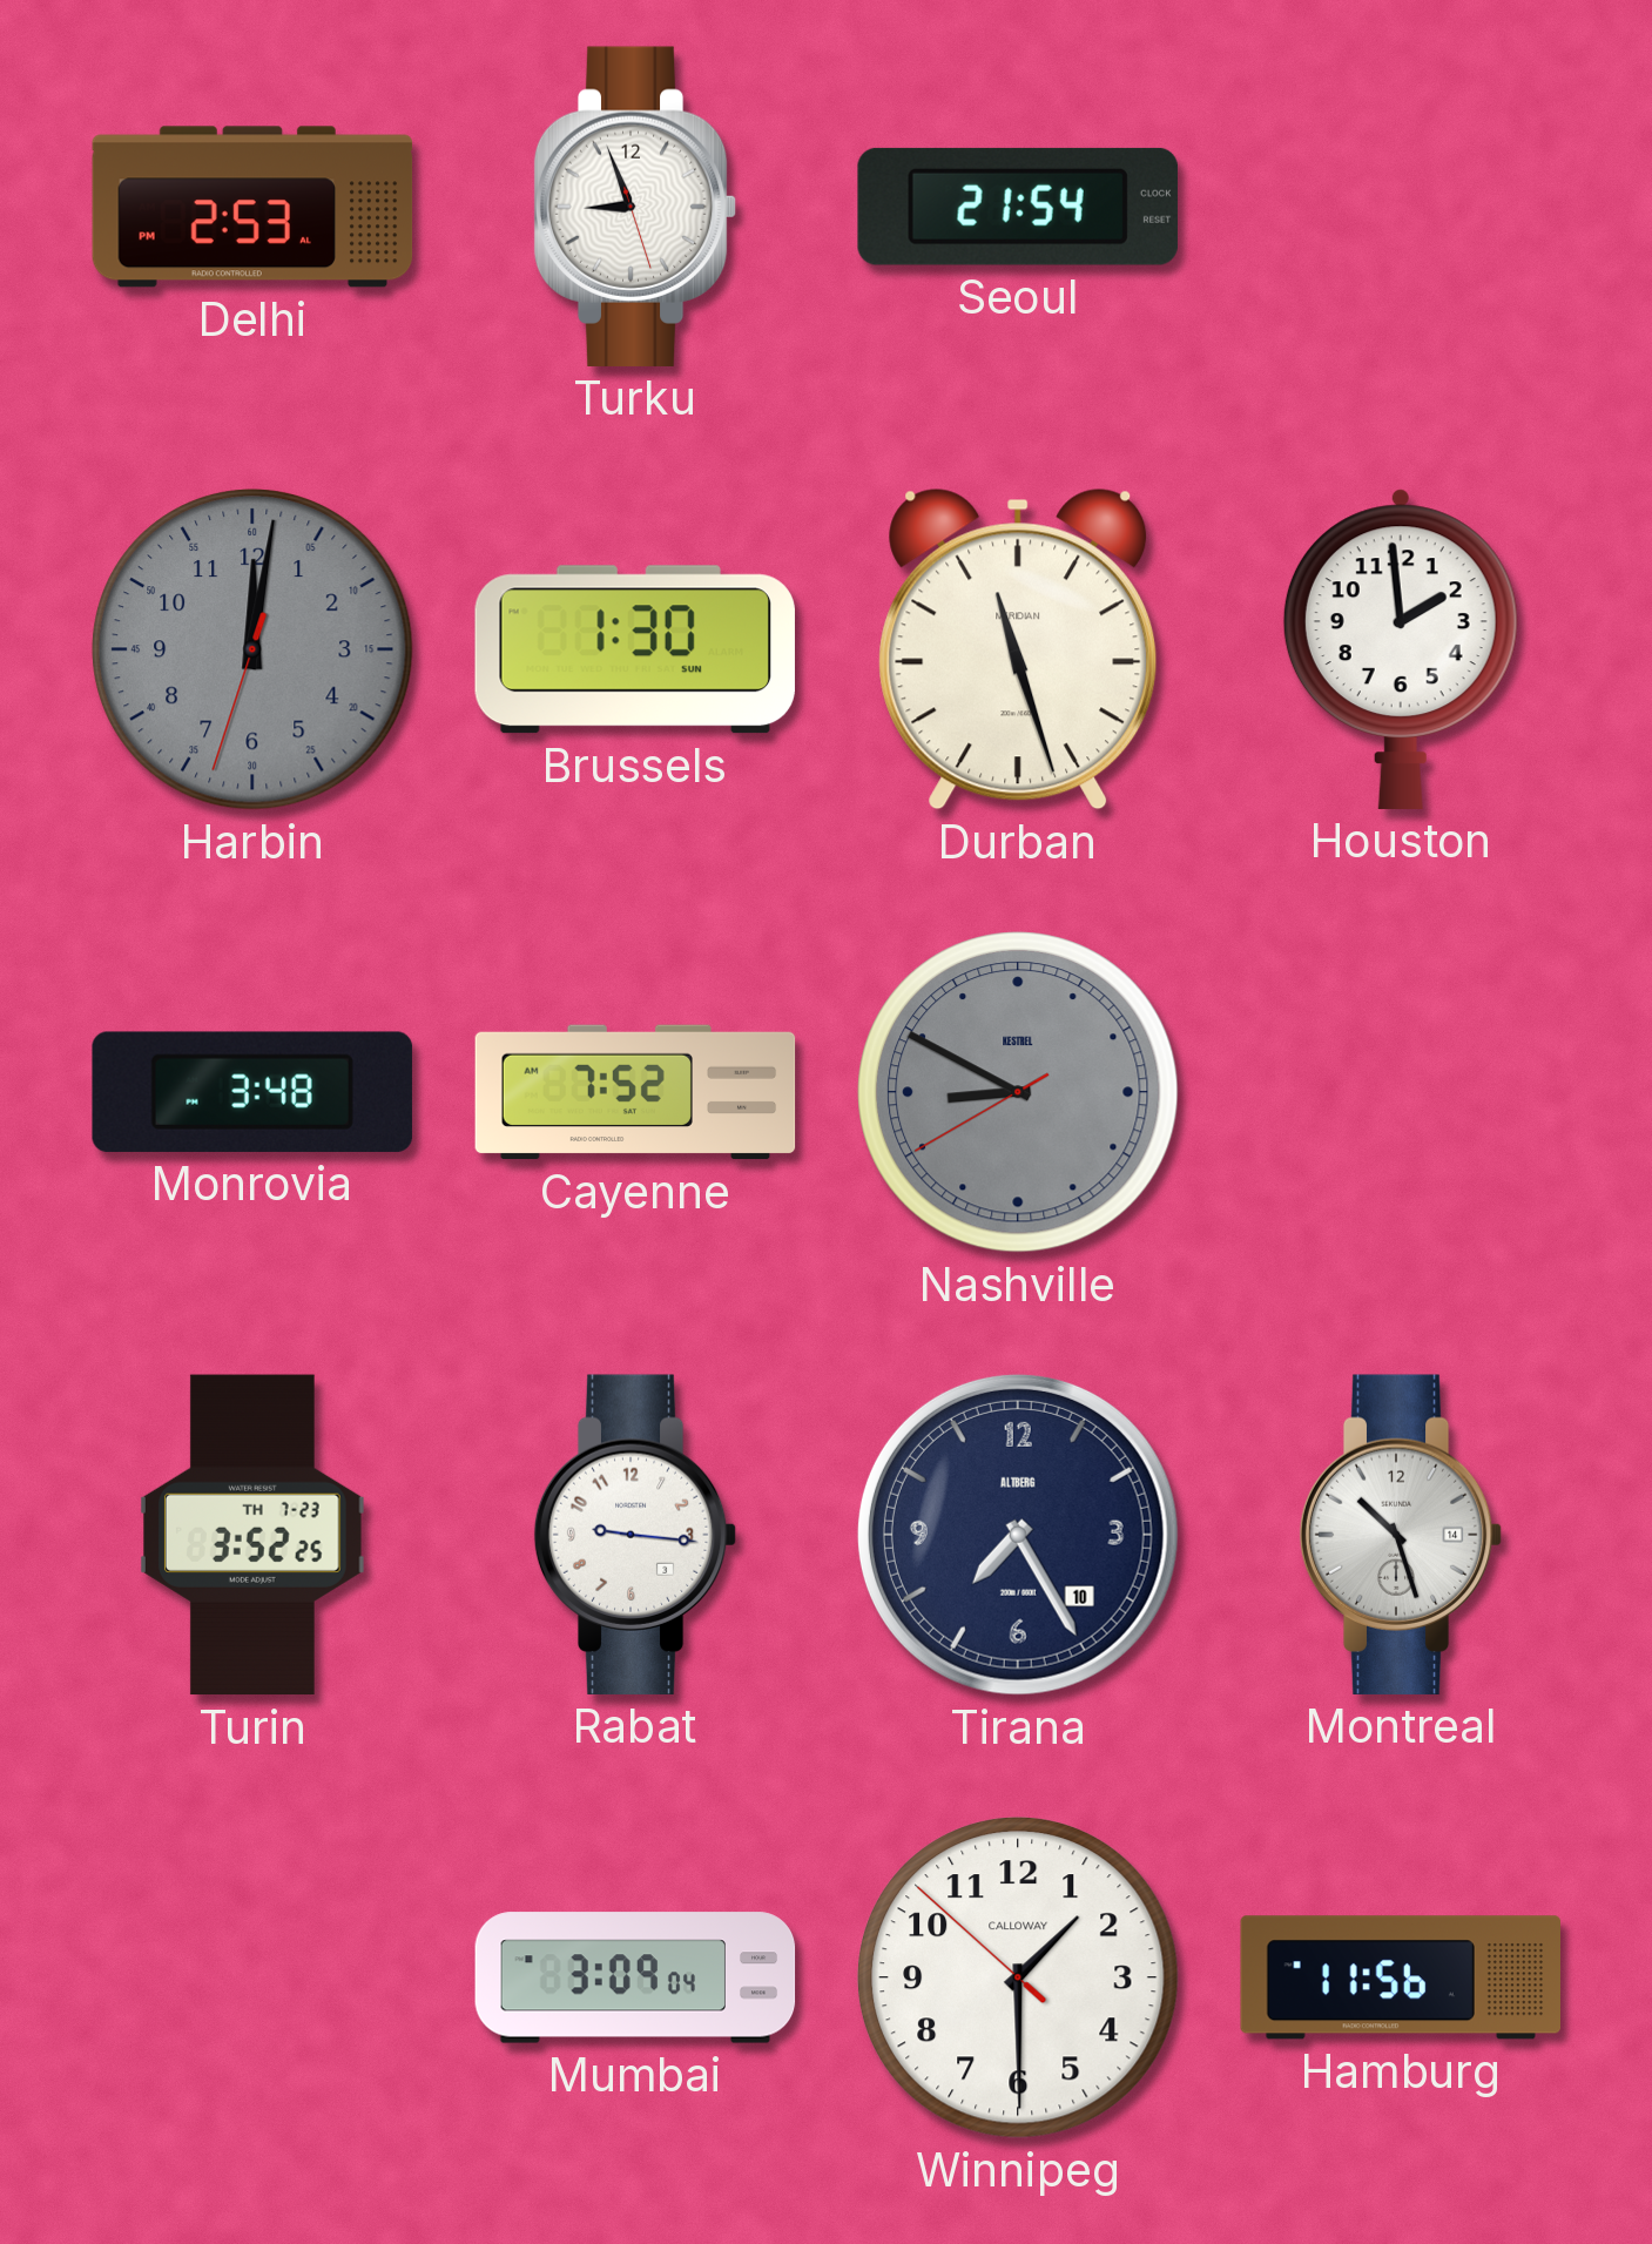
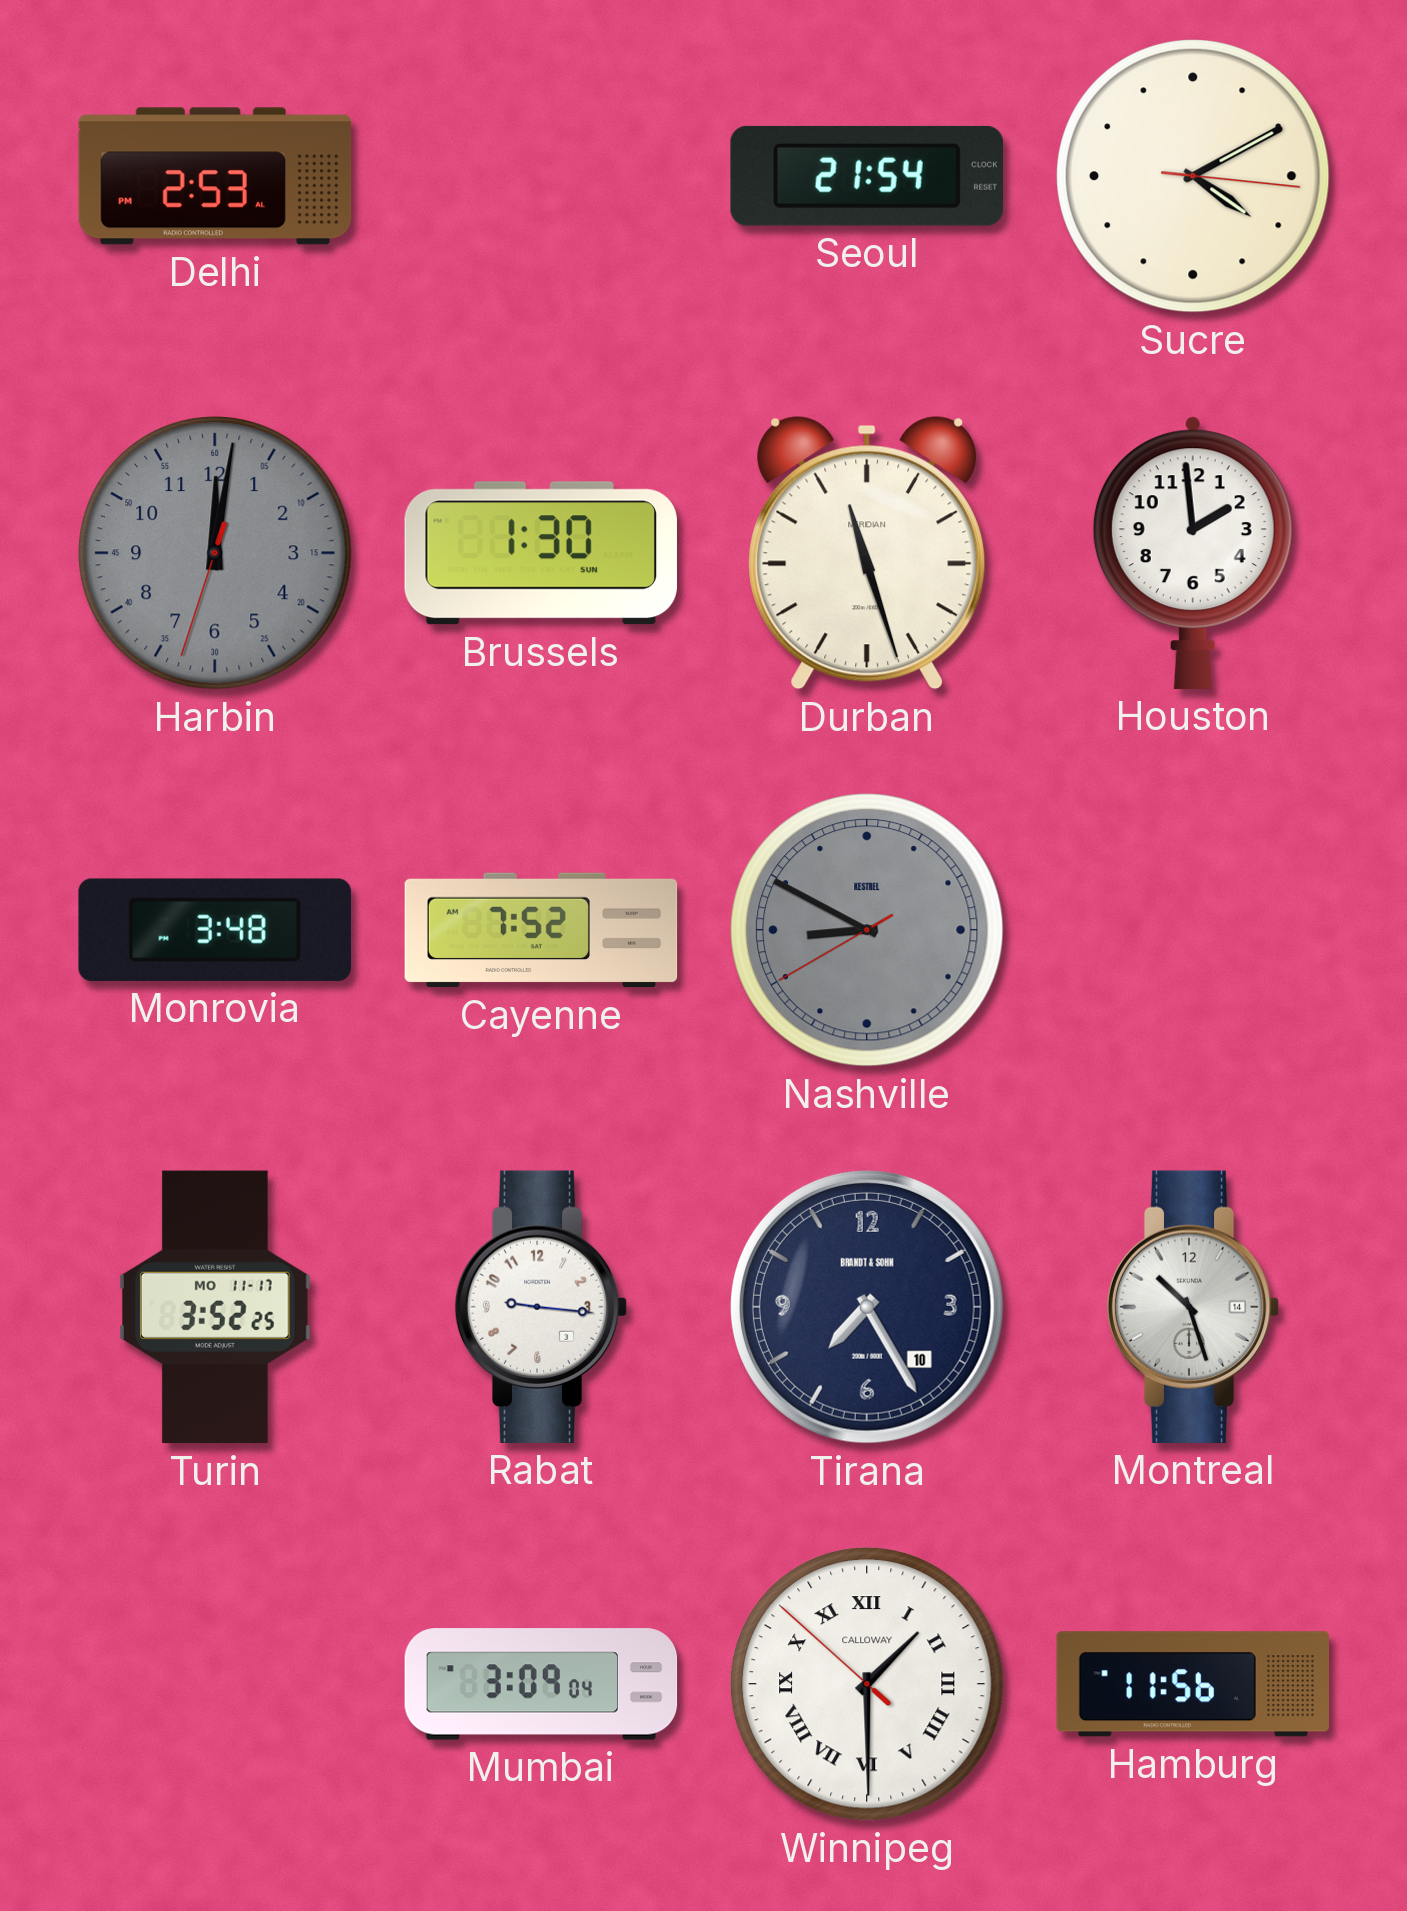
Turku: 8:56 -> none
Sucre: none -> 4:10
Turin date: TH 7-23 -> MO 11-17
Tirana brand: ALTBERG -> BRANDT & SOHN
Winnipeg numerals: Arabic -> Roman
